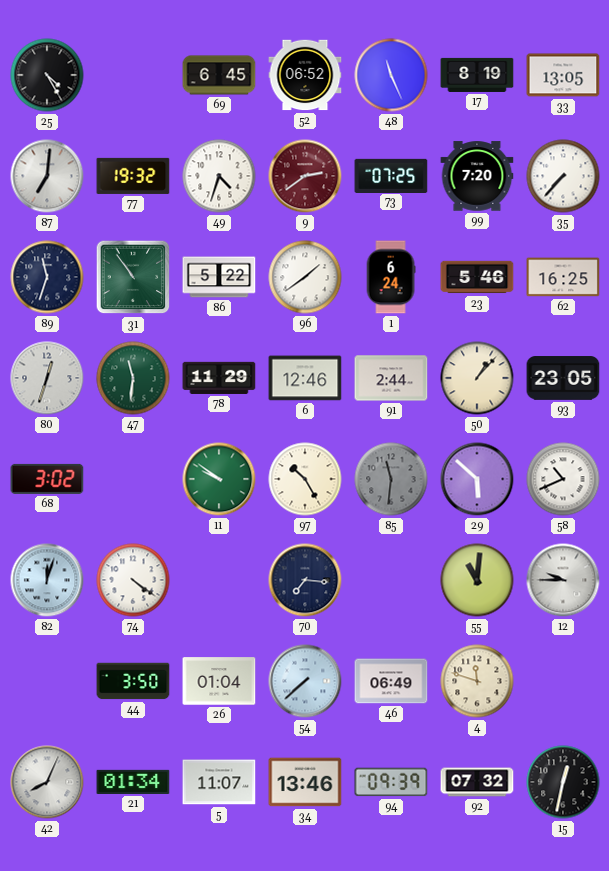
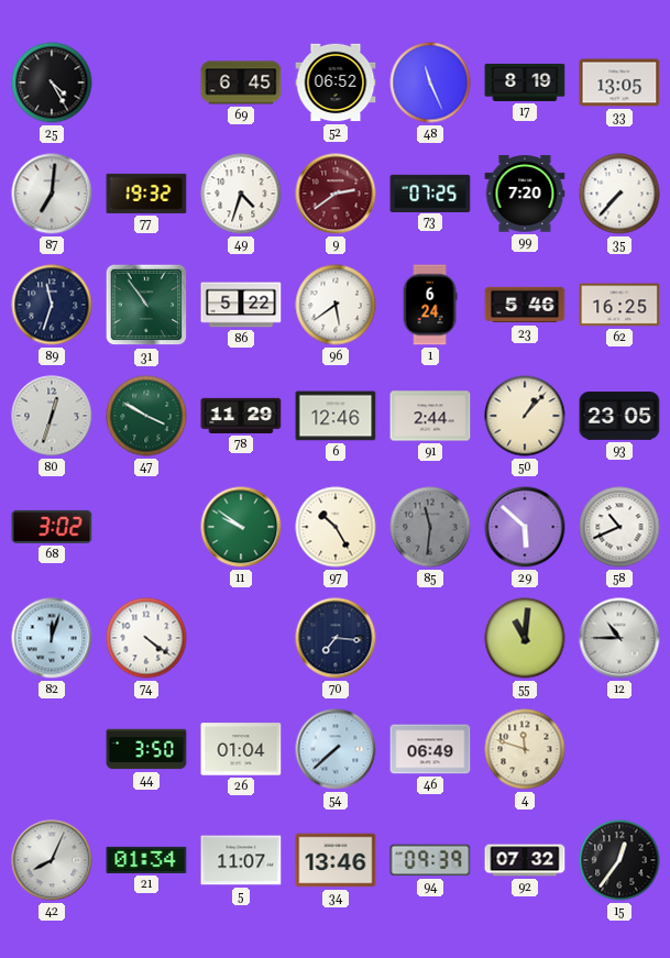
96: 1:39 -> 5:39
47: 11:31 -> 3:50
12: 9:45 -> 10:45
15: 12:32 -> 12:36
